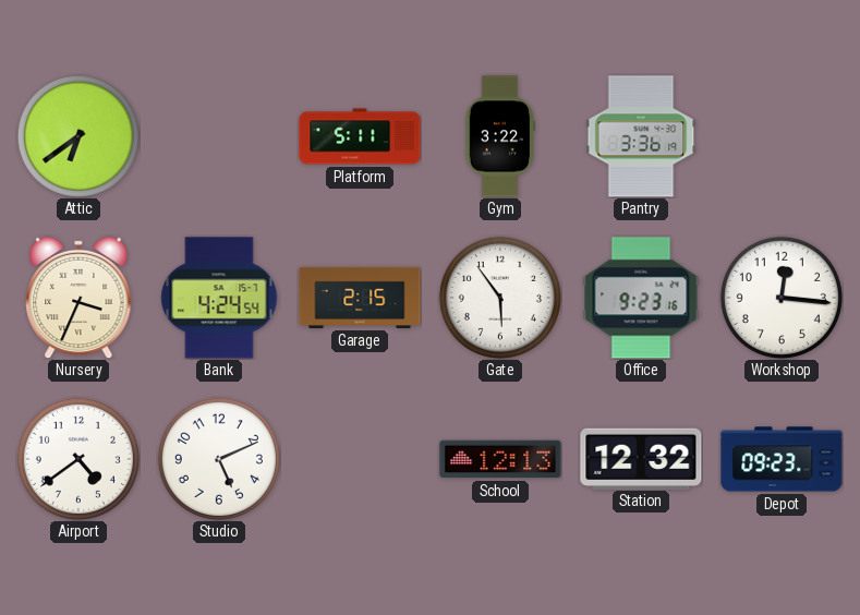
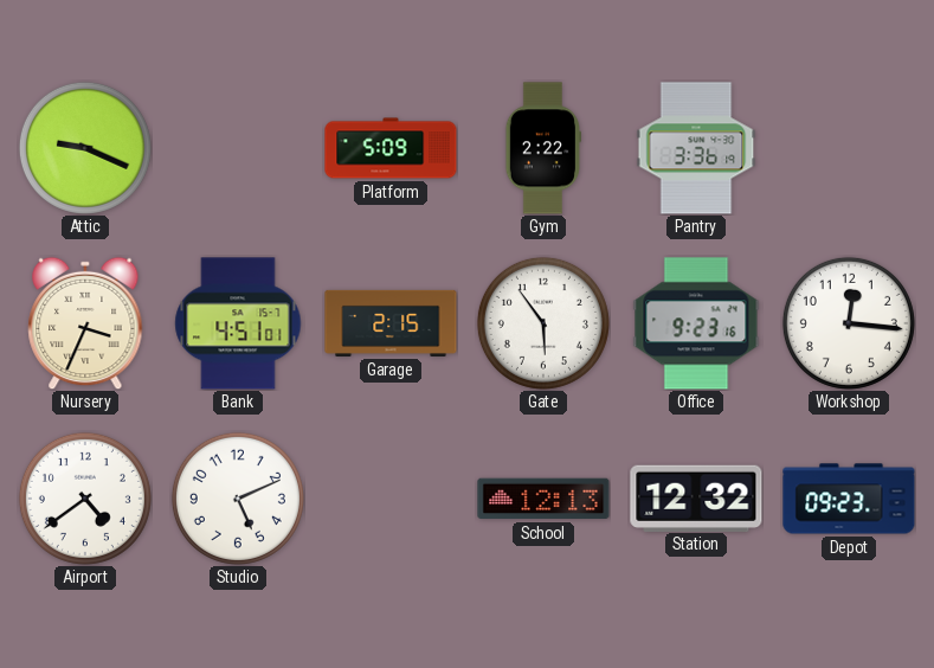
Attic: 6:39 -> 9:19
Platform: 5:11 -> 5:09
Gym: 3:22 -> 2:22
Bank: 4:24 -> 4:51
